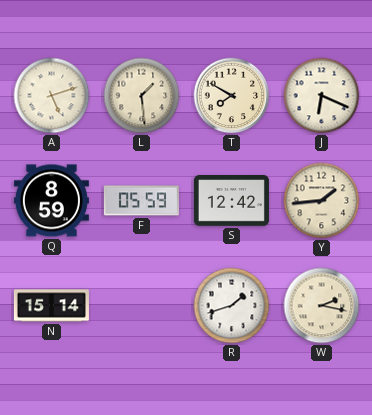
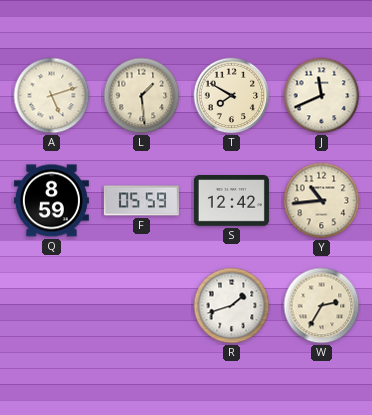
J: 6:19 -> 11:41
Y: 1:44 -> 10:44
N: 15:14 -> none
W: 2:17 -> 2:35
